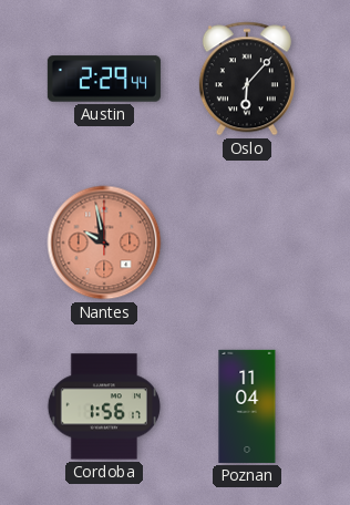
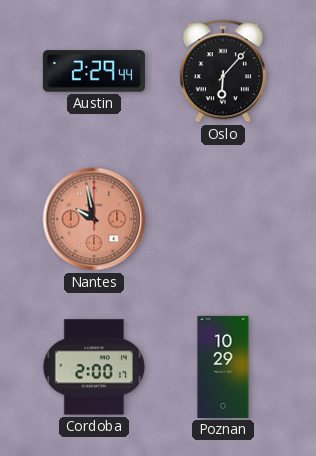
Cordoba: 1:56 -> 2:00
Poznan: 11:04 -> 10:29
